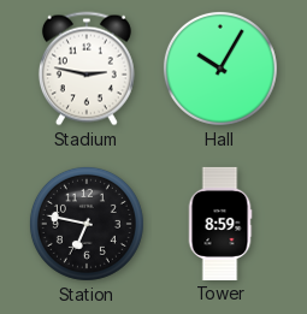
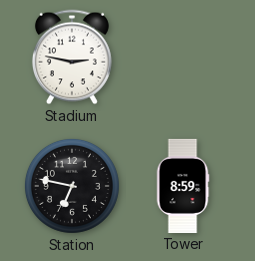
Hall: 10:05 -> none
